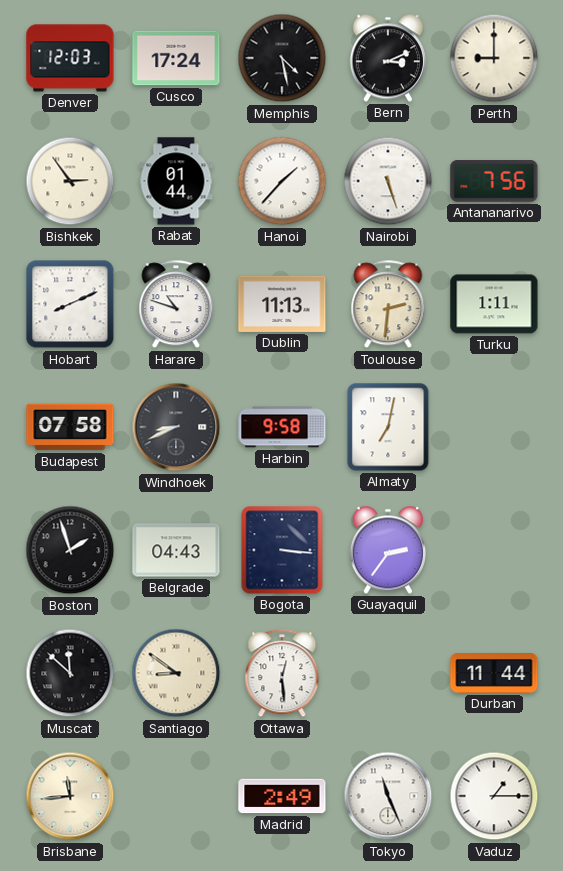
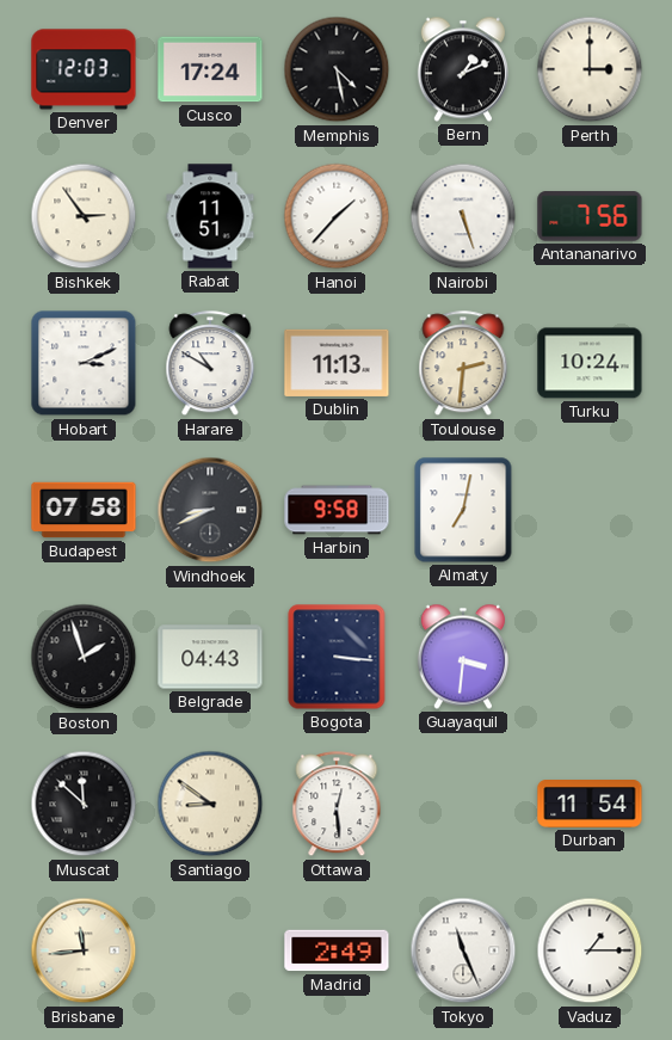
Bern: 3:11 -> 1:11
Perth: 9:00 -> 3:00
Rabat: 01:44 -> 11:51
Hobart: 8:11 -> 3:11
Harare: 10:48 -> 10:50
Turku: 1:11 -> 10:24
Guayaquil: 2:36 -> 3:31
Durban: 11:44 -> 11:54
